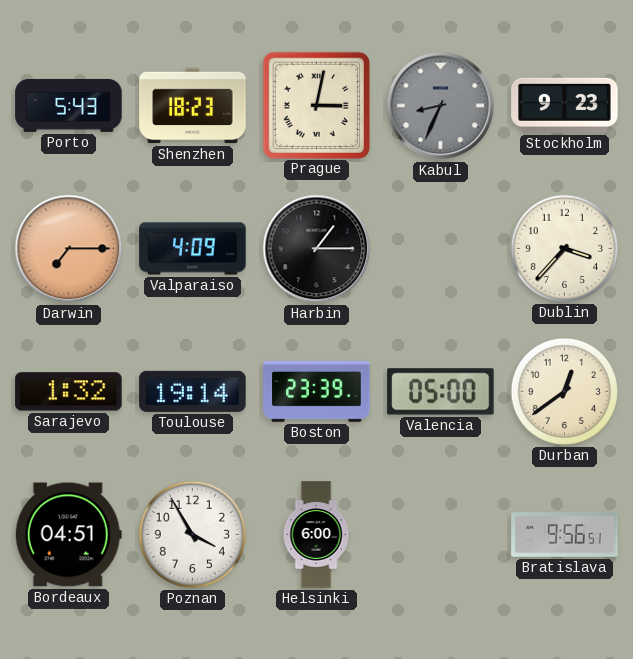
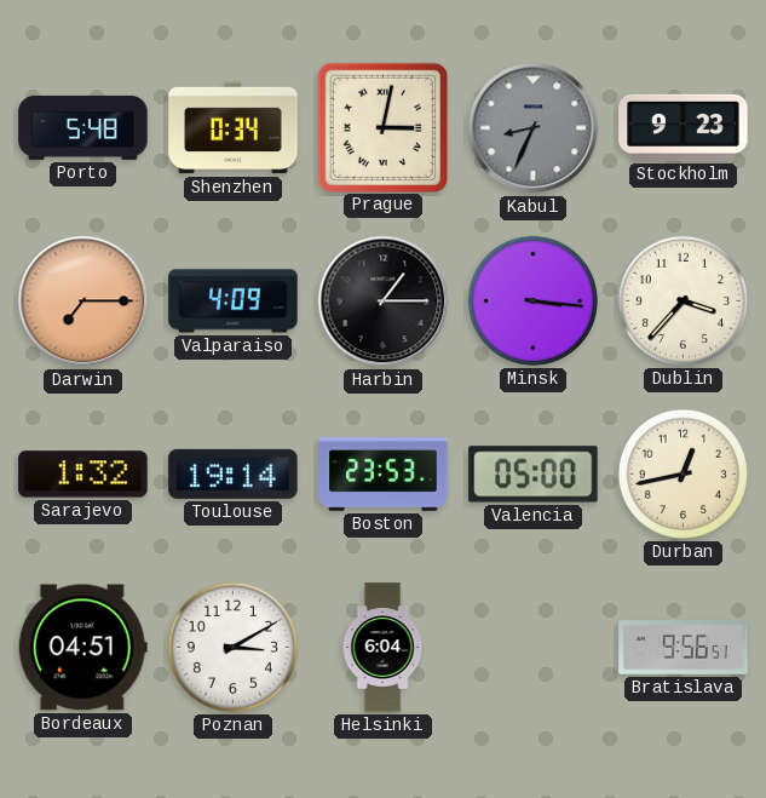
Porto: 5:43 -> 5:48
Shenzhen: 18:23 -> 0:34
Minsk: none -> 3:16
Boston: 23:39 -> 23:53
Durban: 12:39 -> 12:43
Poznan: 3:55 -> 3:10
Helsinki: 6:00 -> 6:04
